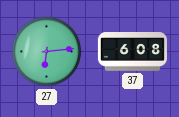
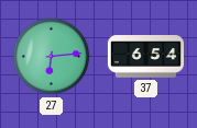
37: 6:08 -> 6:54
